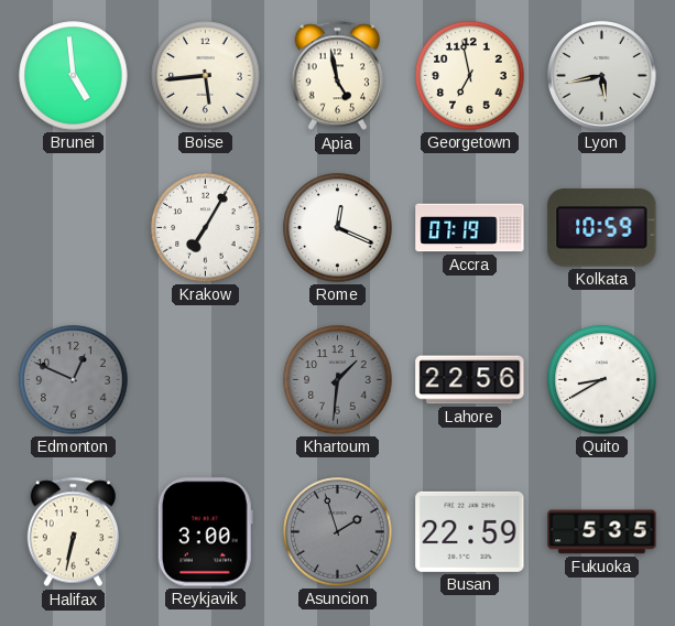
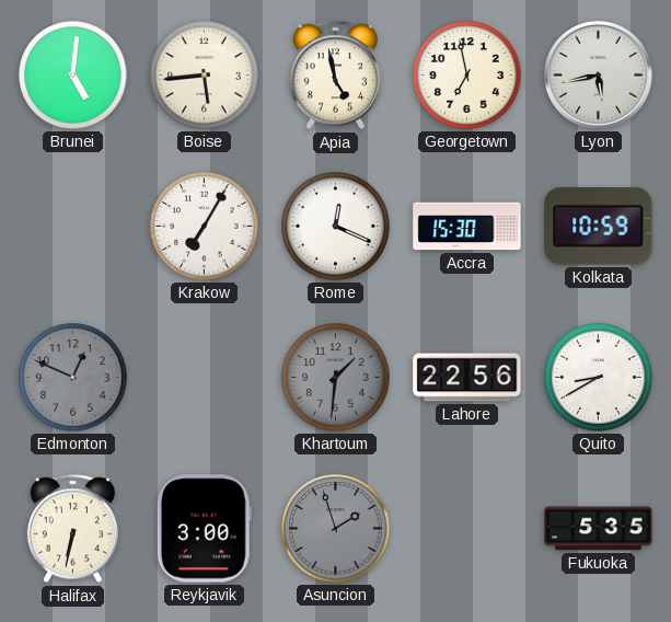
Brunei: 4:59 -> 5:01
Accra: 07:19 -> 15:30
Busan: 22:59 -> none
